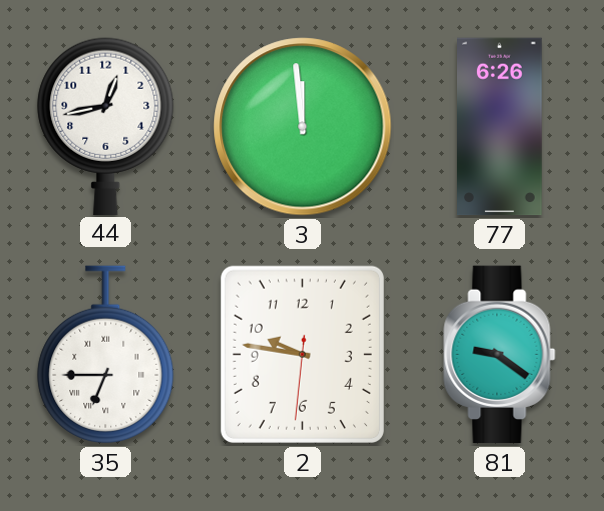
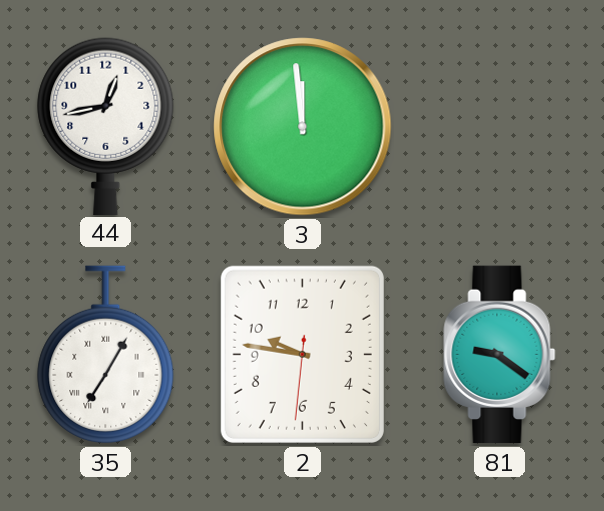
77: 6:26 -> none
35: 6:45 -> 7:05
